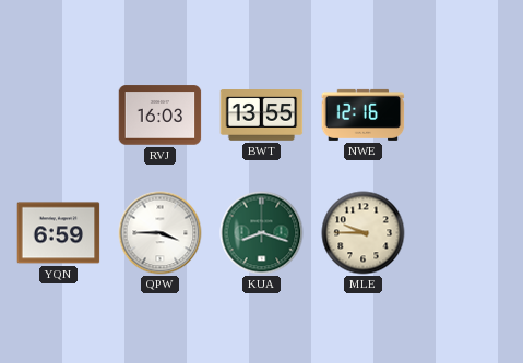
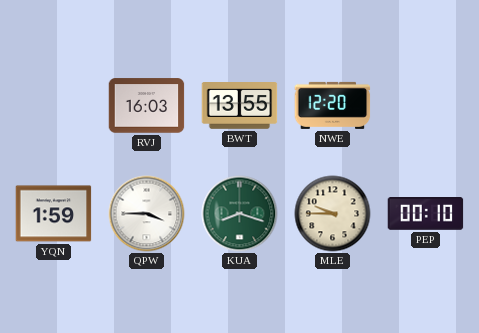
NWE: 12:16 -> 12:20
YQN: 6:59 -> 1:59
PEP: none -> 00:10
